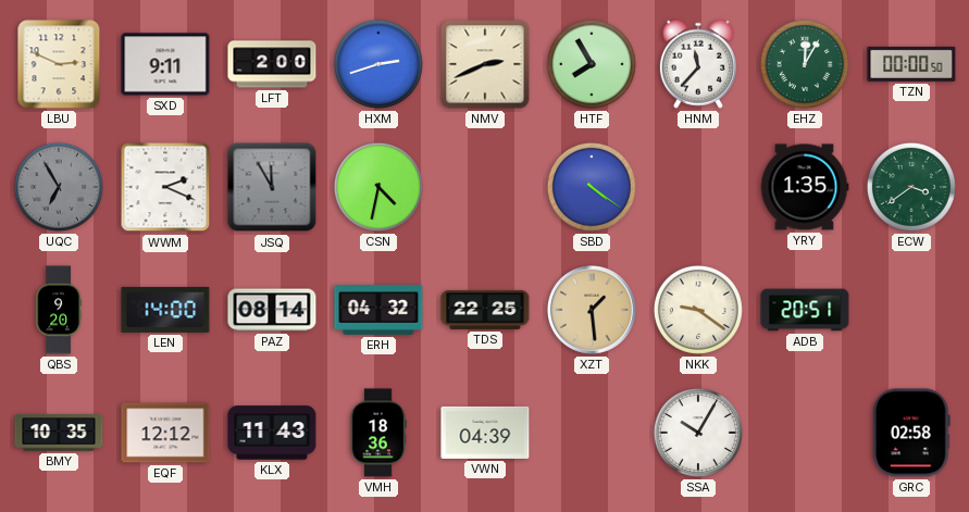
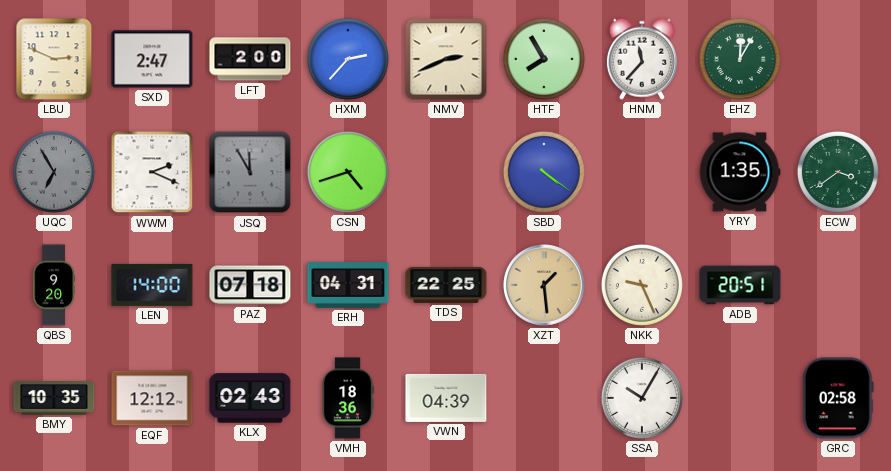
SXD: 9:11 -> 2:47
HXM: 2:42 -> 2:37
TZN: 00:00 -> none
CSN: 4:32 -> 4:42
PAZ: 08:14 -> 07:18
ERH: 04:32 -> 04:31
NKK: 9:21 -> 9:26
KLX: 11:43 -> 02:43
